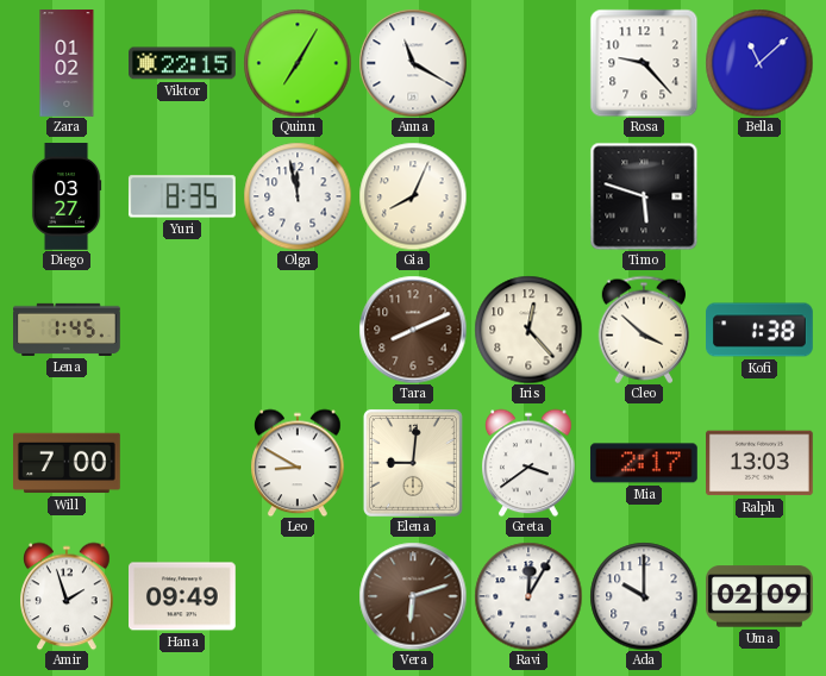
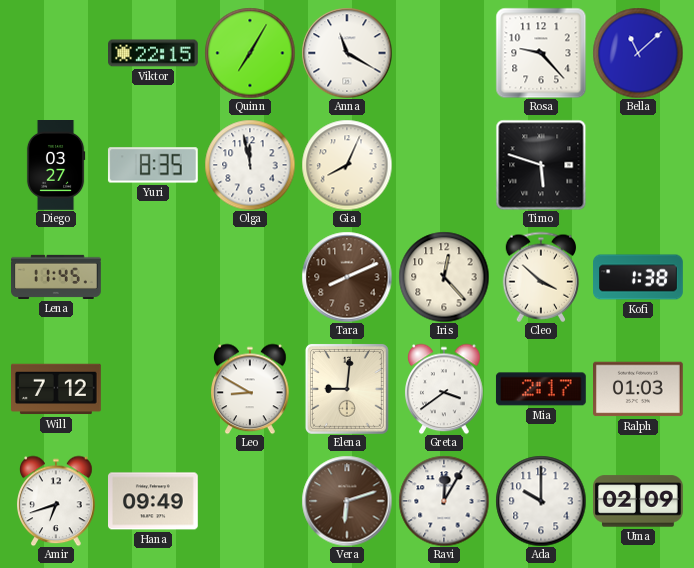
Zara: 01:02 -> none
Lena: 1:45 -> 11:45
Will: 7:00 -> 7:12
Ralph: 13:03 -> 01:03
Amir: 1:57 -> 6:42
